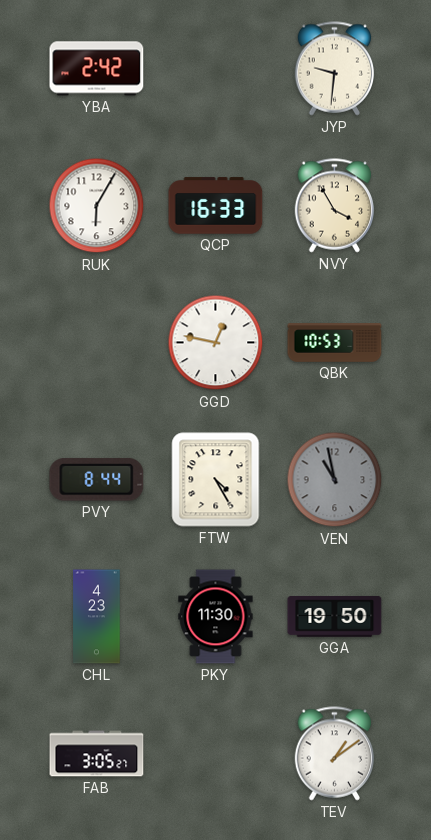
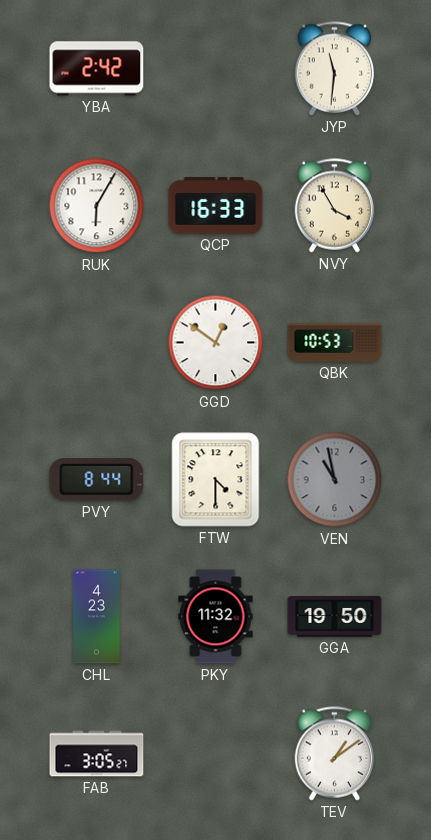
JYP: 9:31 -> 11:31
GGD: 12:47 -> 12:51
FTW: 4:25 -> 4:30
PKY: 11:30 -> 11:32
